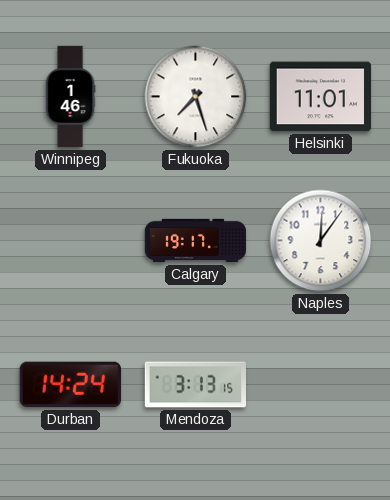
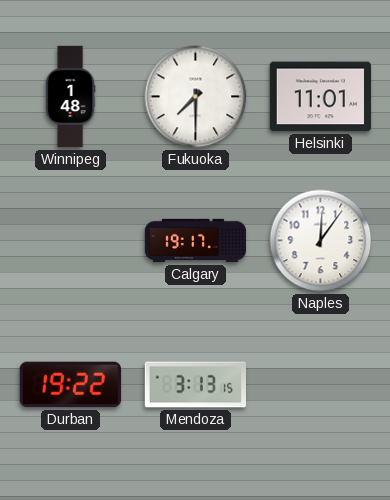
Winnipeg: 1:46 -> 1:48
Fukuoka: 7:27 -> 7:30
Durban: 14:24 -> 19:22
